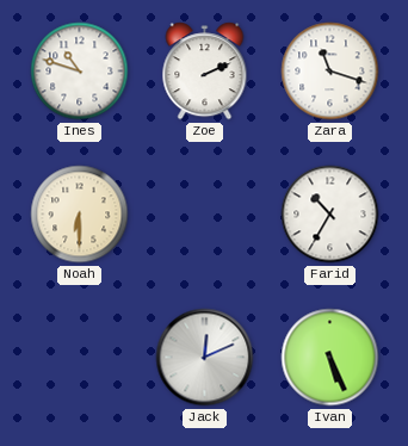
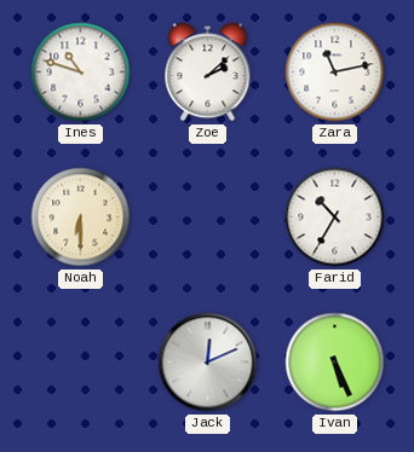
Zoe: 2:11 -> 2:08
Zara: 11:18 -> 11:13
